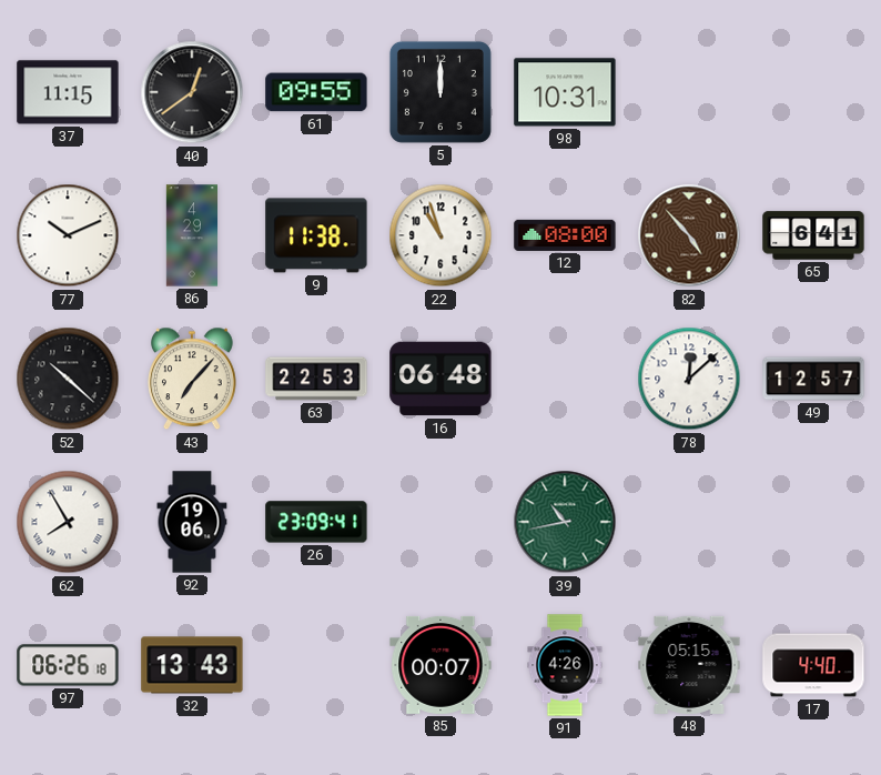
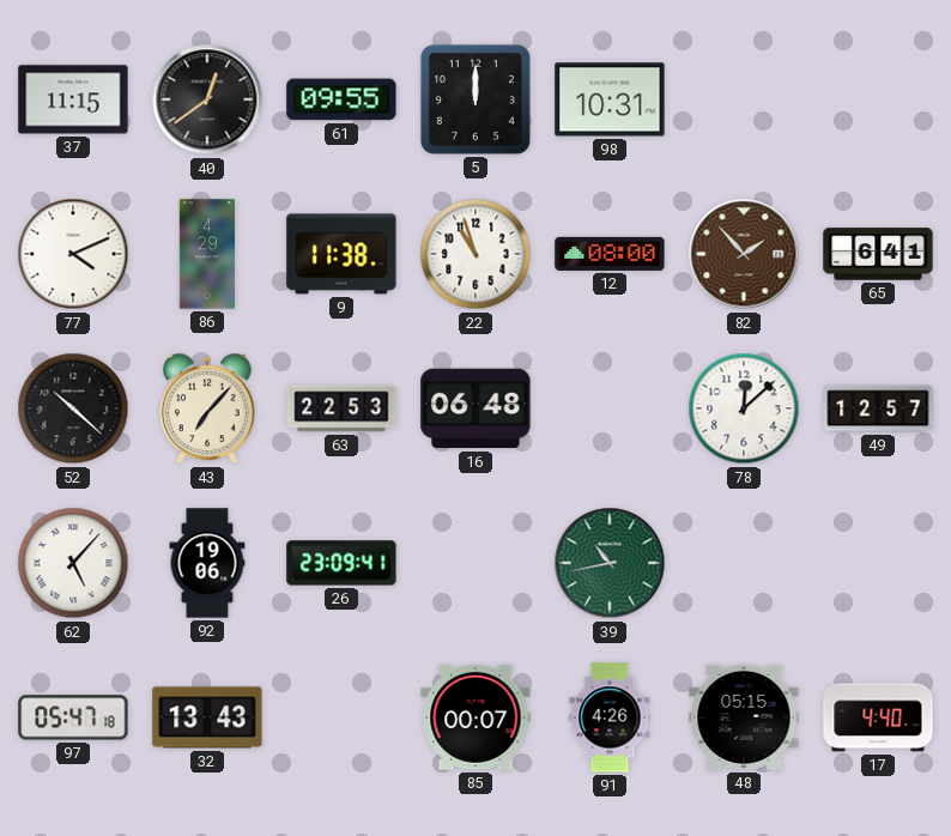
77: 10:11 -> 4:11
82: 4:53 -> 1:53
62: 7:55 -> 5:07
97: 06:26 -> 05:47
